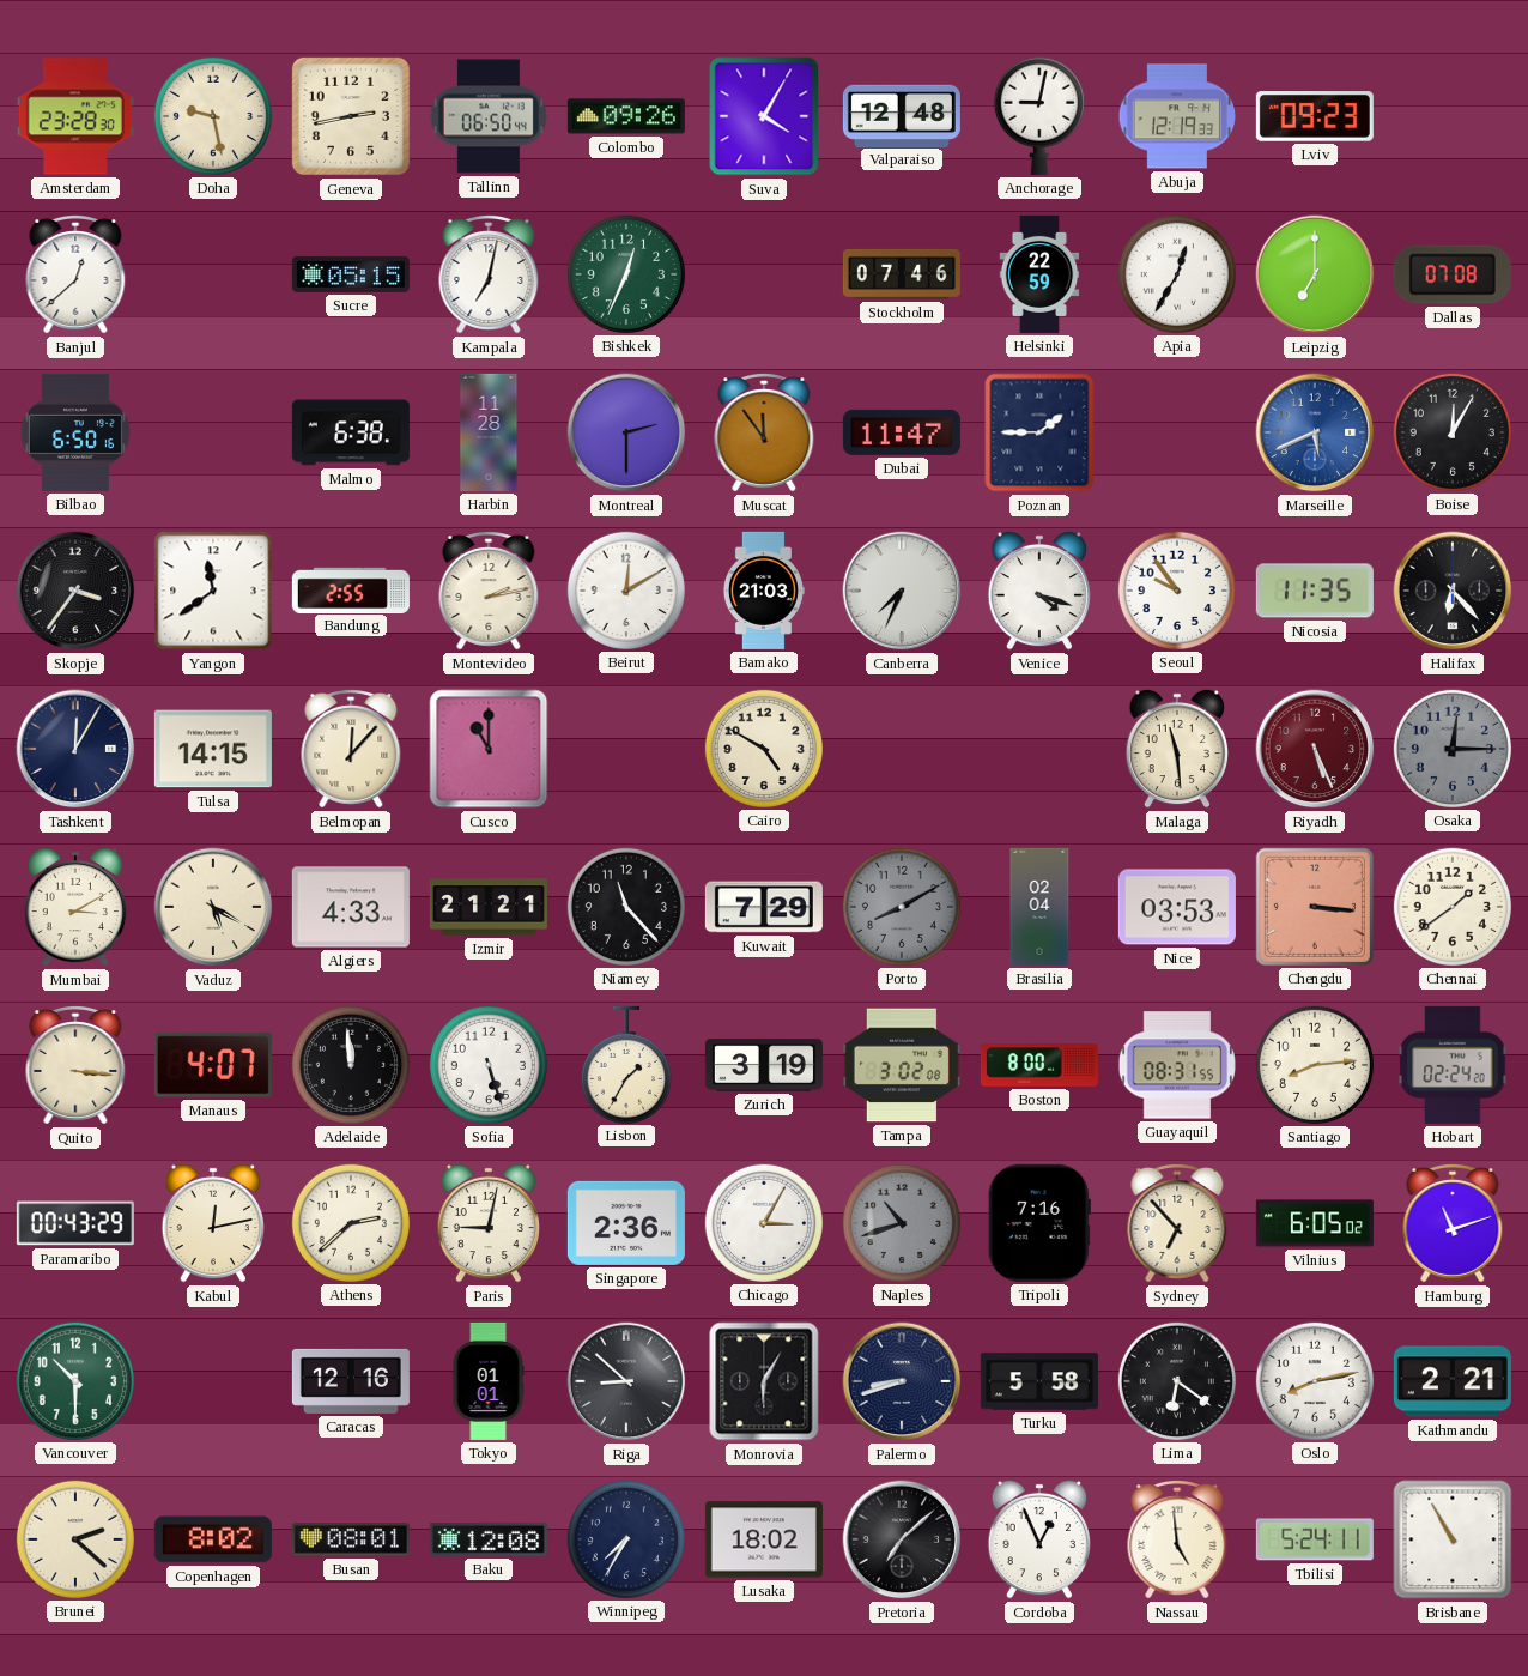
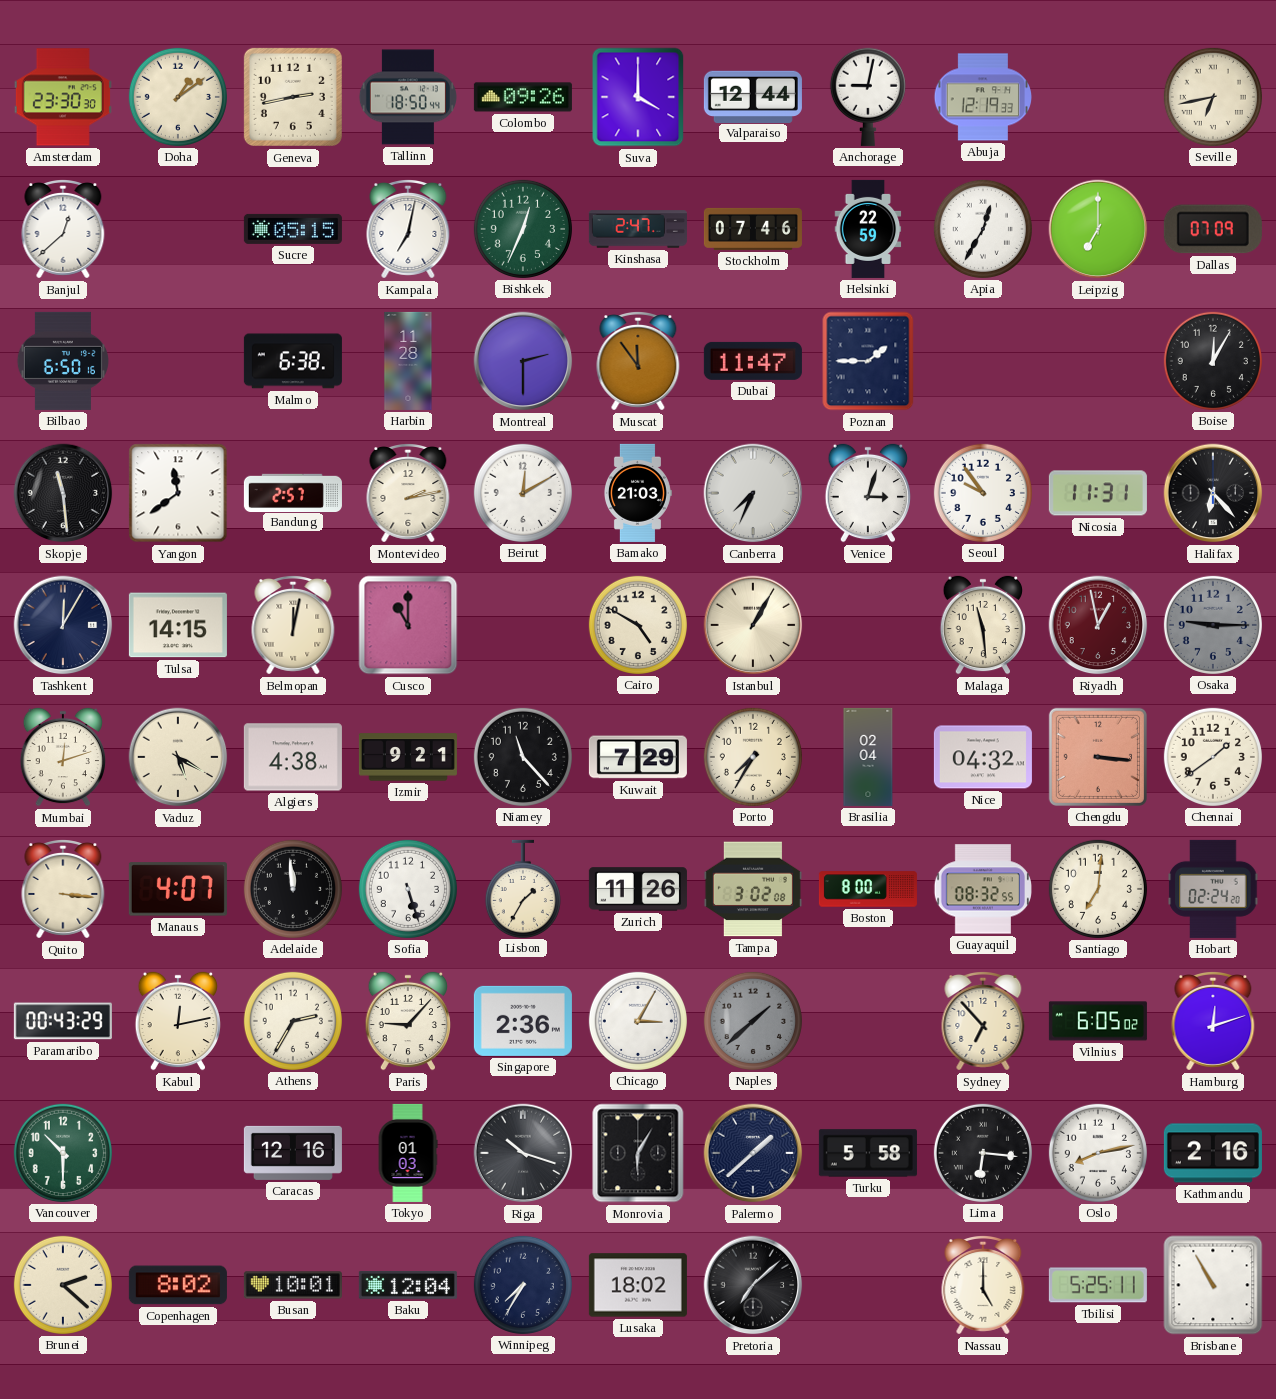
Amsterdam: 23:28 -> 23:30
Doha: 9:28 -> 1:09
Tallinn: 06:50 -> 18:50
Suva: 4:05 -> 4:00
Valparaiso: 12:48 -> 12:44
Lviv: 09:23 -> none
Seville: none -> 6:43
Kinshasa: none -> 2:47
Dallas: 07:08 -> 07:09
Marseille: 5:41 -> none
Skopje: 3:36 -> 11:29
Bandung: 2:55 -> 2:57
Venice: 4:18 -> 3:03
Nicosia: 11:35 -> 11:31
Belmopan: 12:07 -> 12:02
Istanbul: none -> 1:05
Riyadh: 5:26 -> 12:58
Osaka: 12:15 -> 9:15
Mumbai: 3:10 -> 12:12
Algiers: 4:33 -> 4:38
Izmir: 21:21 -> 9:21
Porto: 8:10 -> 7:35
Porto dial: grey -> cream
Nice: 03:53 -> 04:32
Zurich: 3:19 -> 11:26
Guayaquil: 08:31 -> 08:32
Santiago: 8:14 -> 7:01
Athens: 2:38 -> 2:35
Paris: 9:02 -> 9:07
Naples: 10:42 -> 1:38
Tripoli: 7:16 -> none
Hamburg: 11:12 -> 12:12
Tokyo: 01:01 -> 01:03
Riga: 8:52 -> 10:18
Palermo: 8:42 -> 1:38
Lima: 6:21 -> 6:16
Kathmandu: 2:21 -> 2:16
Busan: 08:01 -> 10:01
Baku: 12:08 -> 12:04
Cordoba: 12:56 -> none
Nassau: 4:59 -> 5:00
Tbilisi: 5:24 -> 5:25
